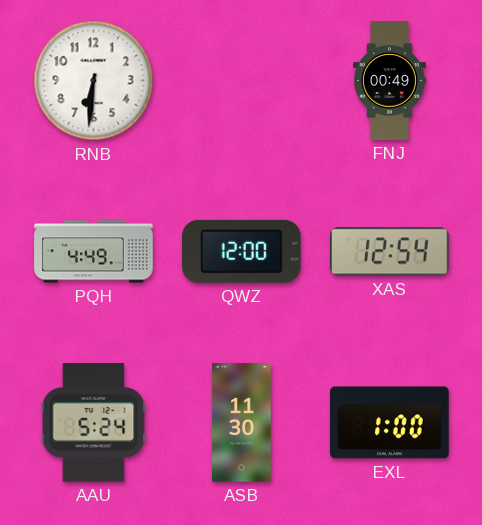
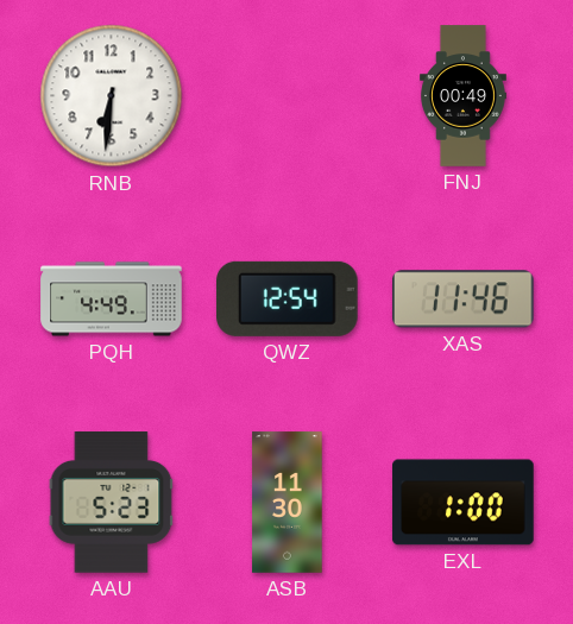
QWZ: 12:00 -> 12:54
XAS: 12:54 -> 11:46
AAU: 5:24 -> 5:23
